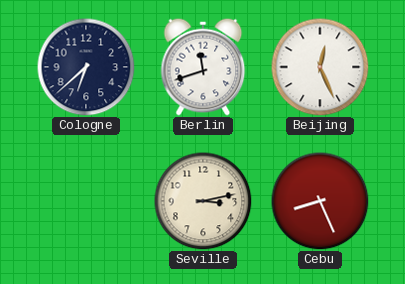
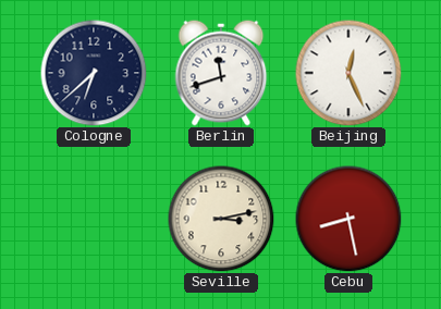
Cebu: 8:26 -> 8:28
